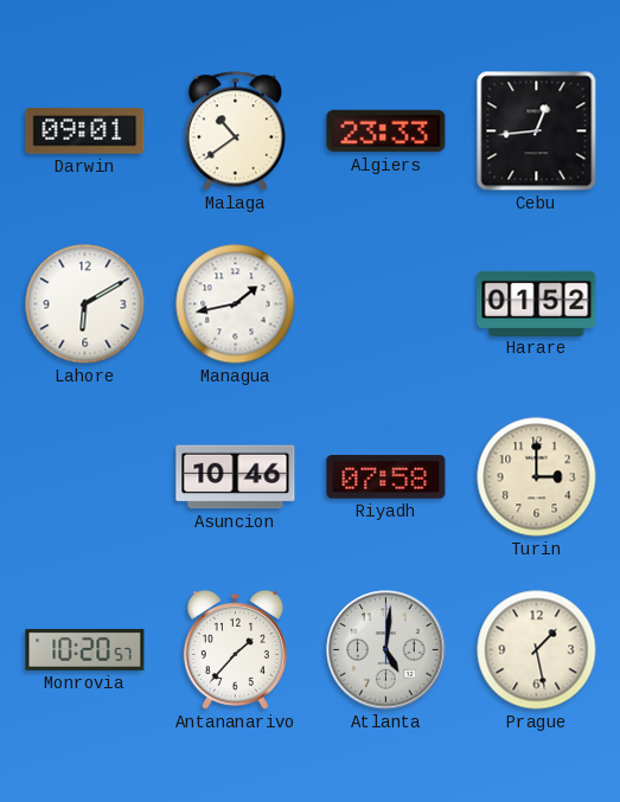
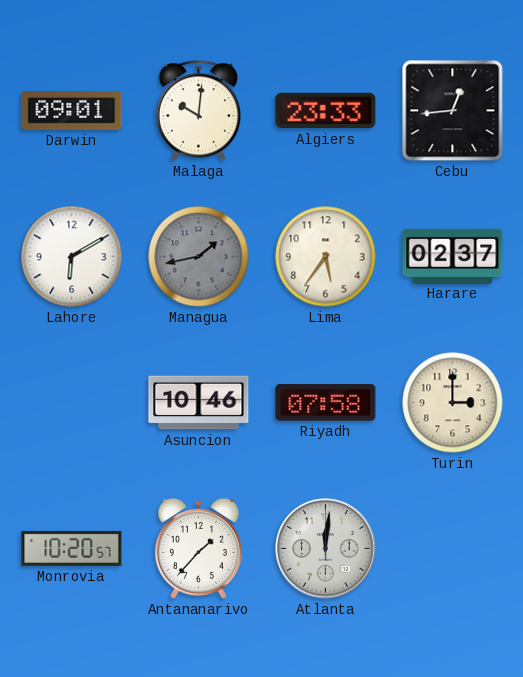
Malaga: 10:39 -> 10:01
Managua dial: white -> grey
Lima: none -> 5:36
Harare: 01:52 -> 02:37
Atlanta: 5:01 -> 12:01
Prague: 1:28 -> none
